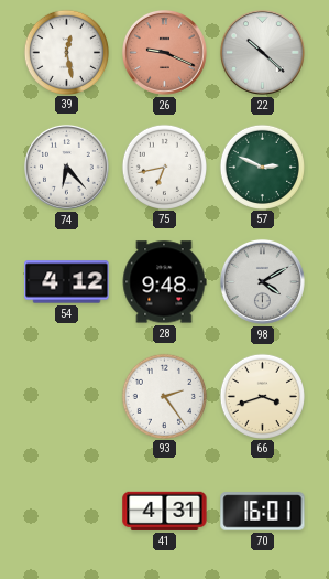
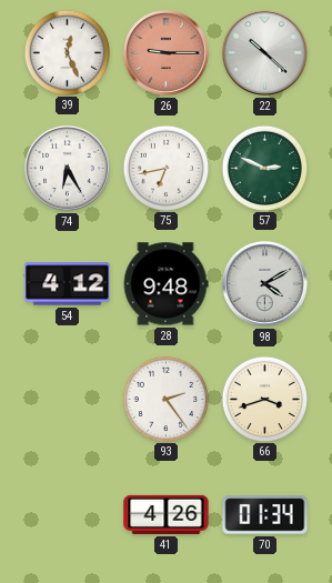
39: 12:28 -> 12:26
26: 9:19 -> 9:15
74: 6:23 -> 6:25
41: 4:31 -> 4:26
70: 16:01 -> 01:34
